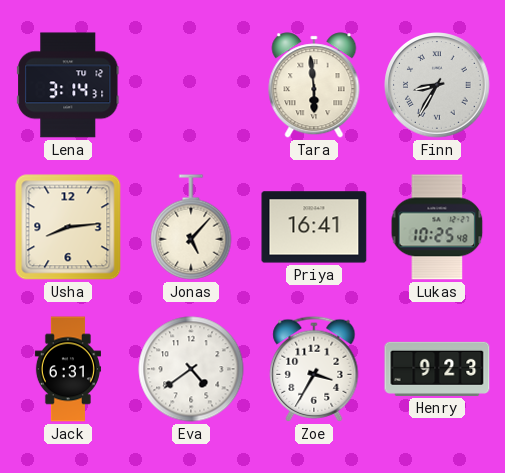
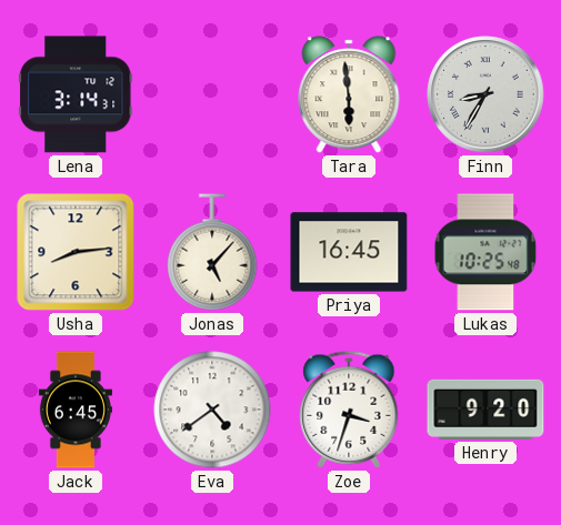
Priya: 16:41 -> 16:45
Jack: 6:31 -> 6:45
Zoe: 3:35 -> 3:33
Henry: 9:23 -> 9:20
